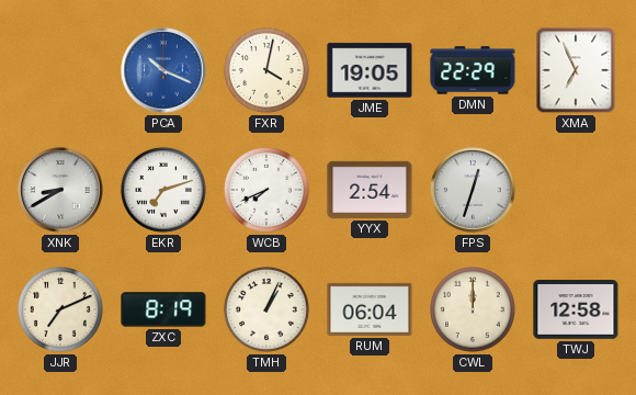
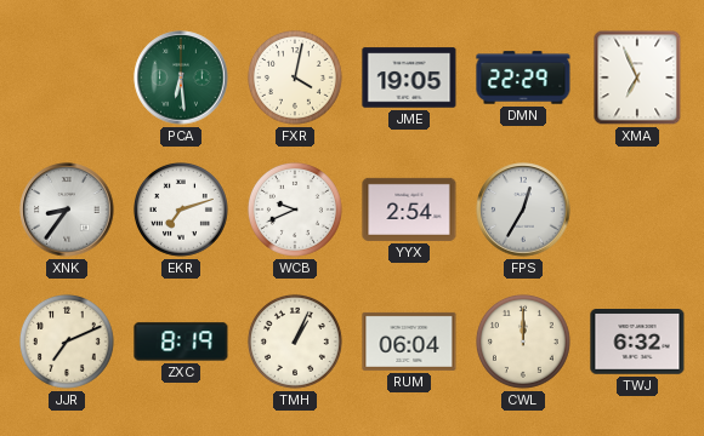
PCA: 10:19 -> 6:29
PCA dial: blue -> green
XNK: 8:40 -> 8:36
WCB: 7:41 -> 9:41
FPS: 12:33 -> 12:35
TWJ: 12:58 -> 6:32
